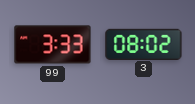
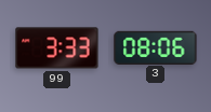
3: 08:02 -> 08:06
